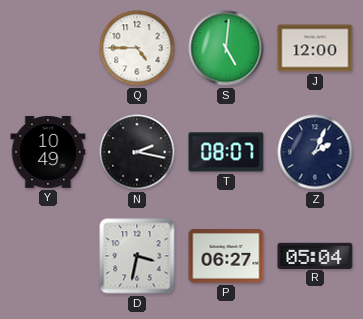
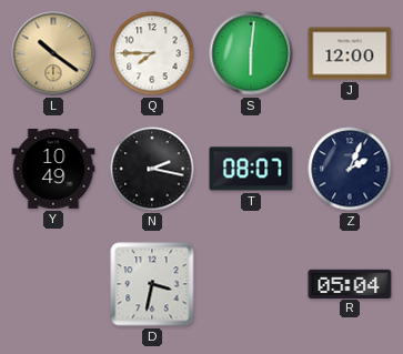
L: none -> 10:21
Q: 4:45 -> 7:45
S: 5:01 -> 6:01
P: 06:27 -> none
